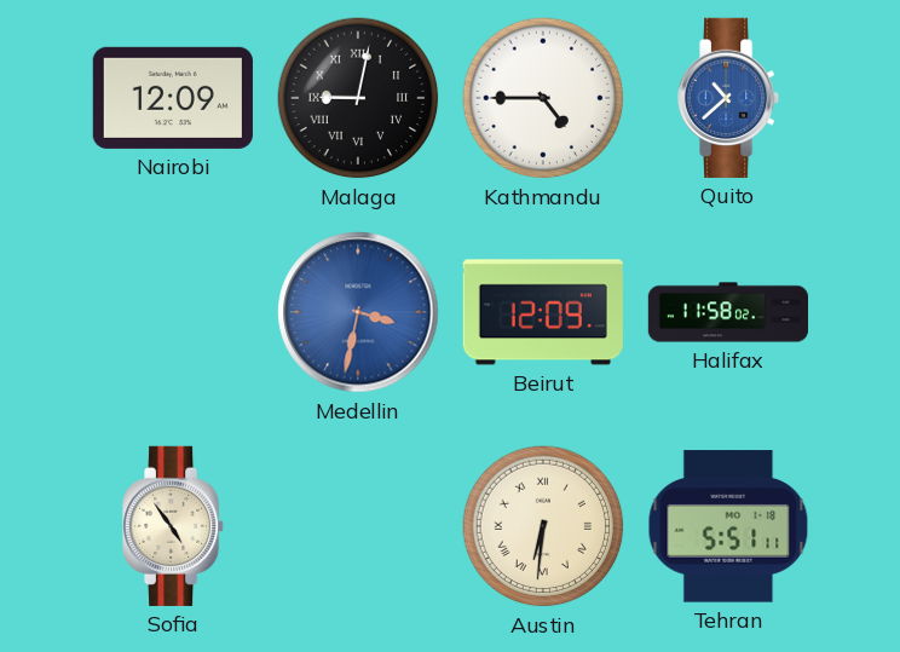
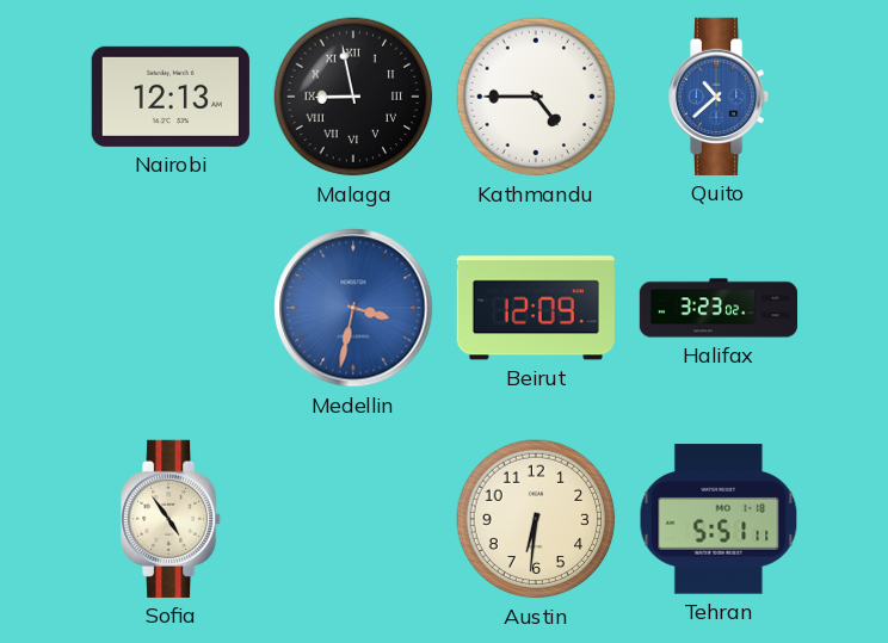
Nairobi: 12:09 -> 12:13
Malaga: 9:02 -> 8:58
Halifax: 11:58 -> 3:23
Austin numerals: Roman -> Arabic
